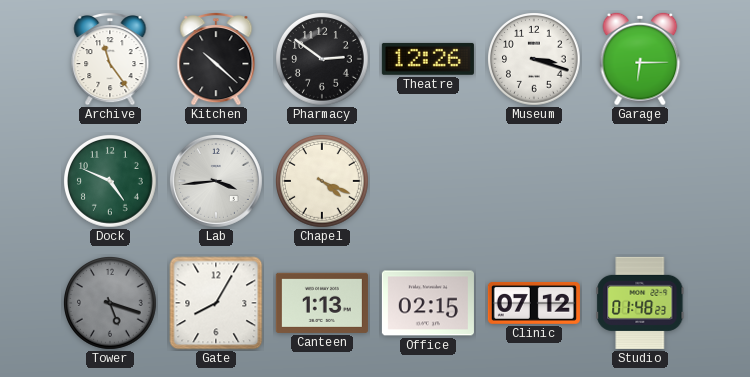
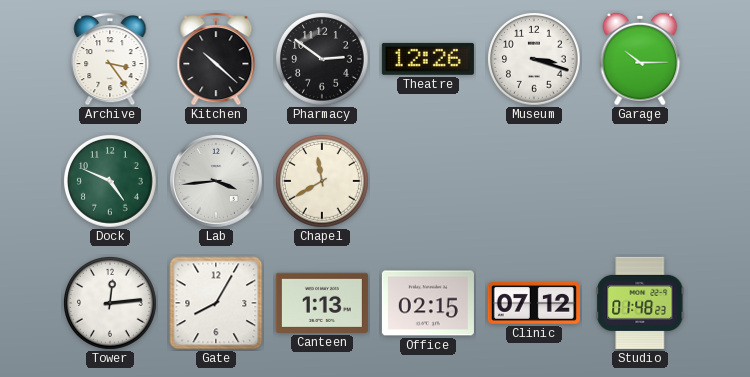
Archive: 11:24 -> 3:24
Garage: 6:15 -> 10:15
Chapel: 4:19 -> 11:40
Tower: 5:18 -> 12:14
Tower dial: grey -> white
